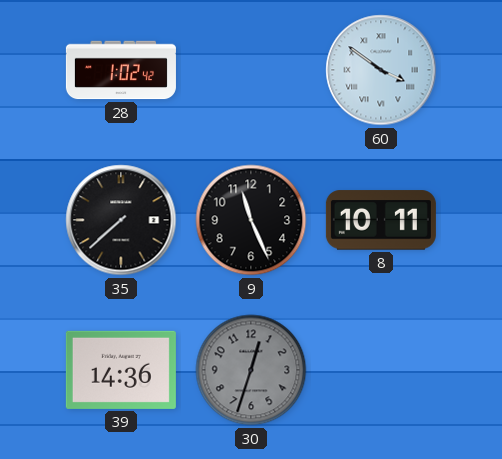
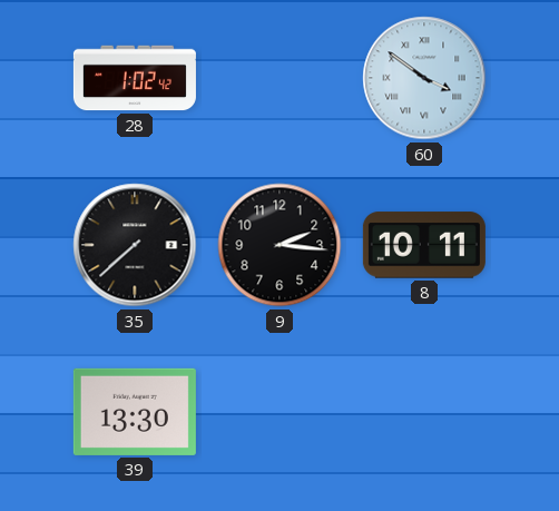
9: 11:26 -> 2:16
39: 14:36 -> 13:30
30: 12:33 -> none
